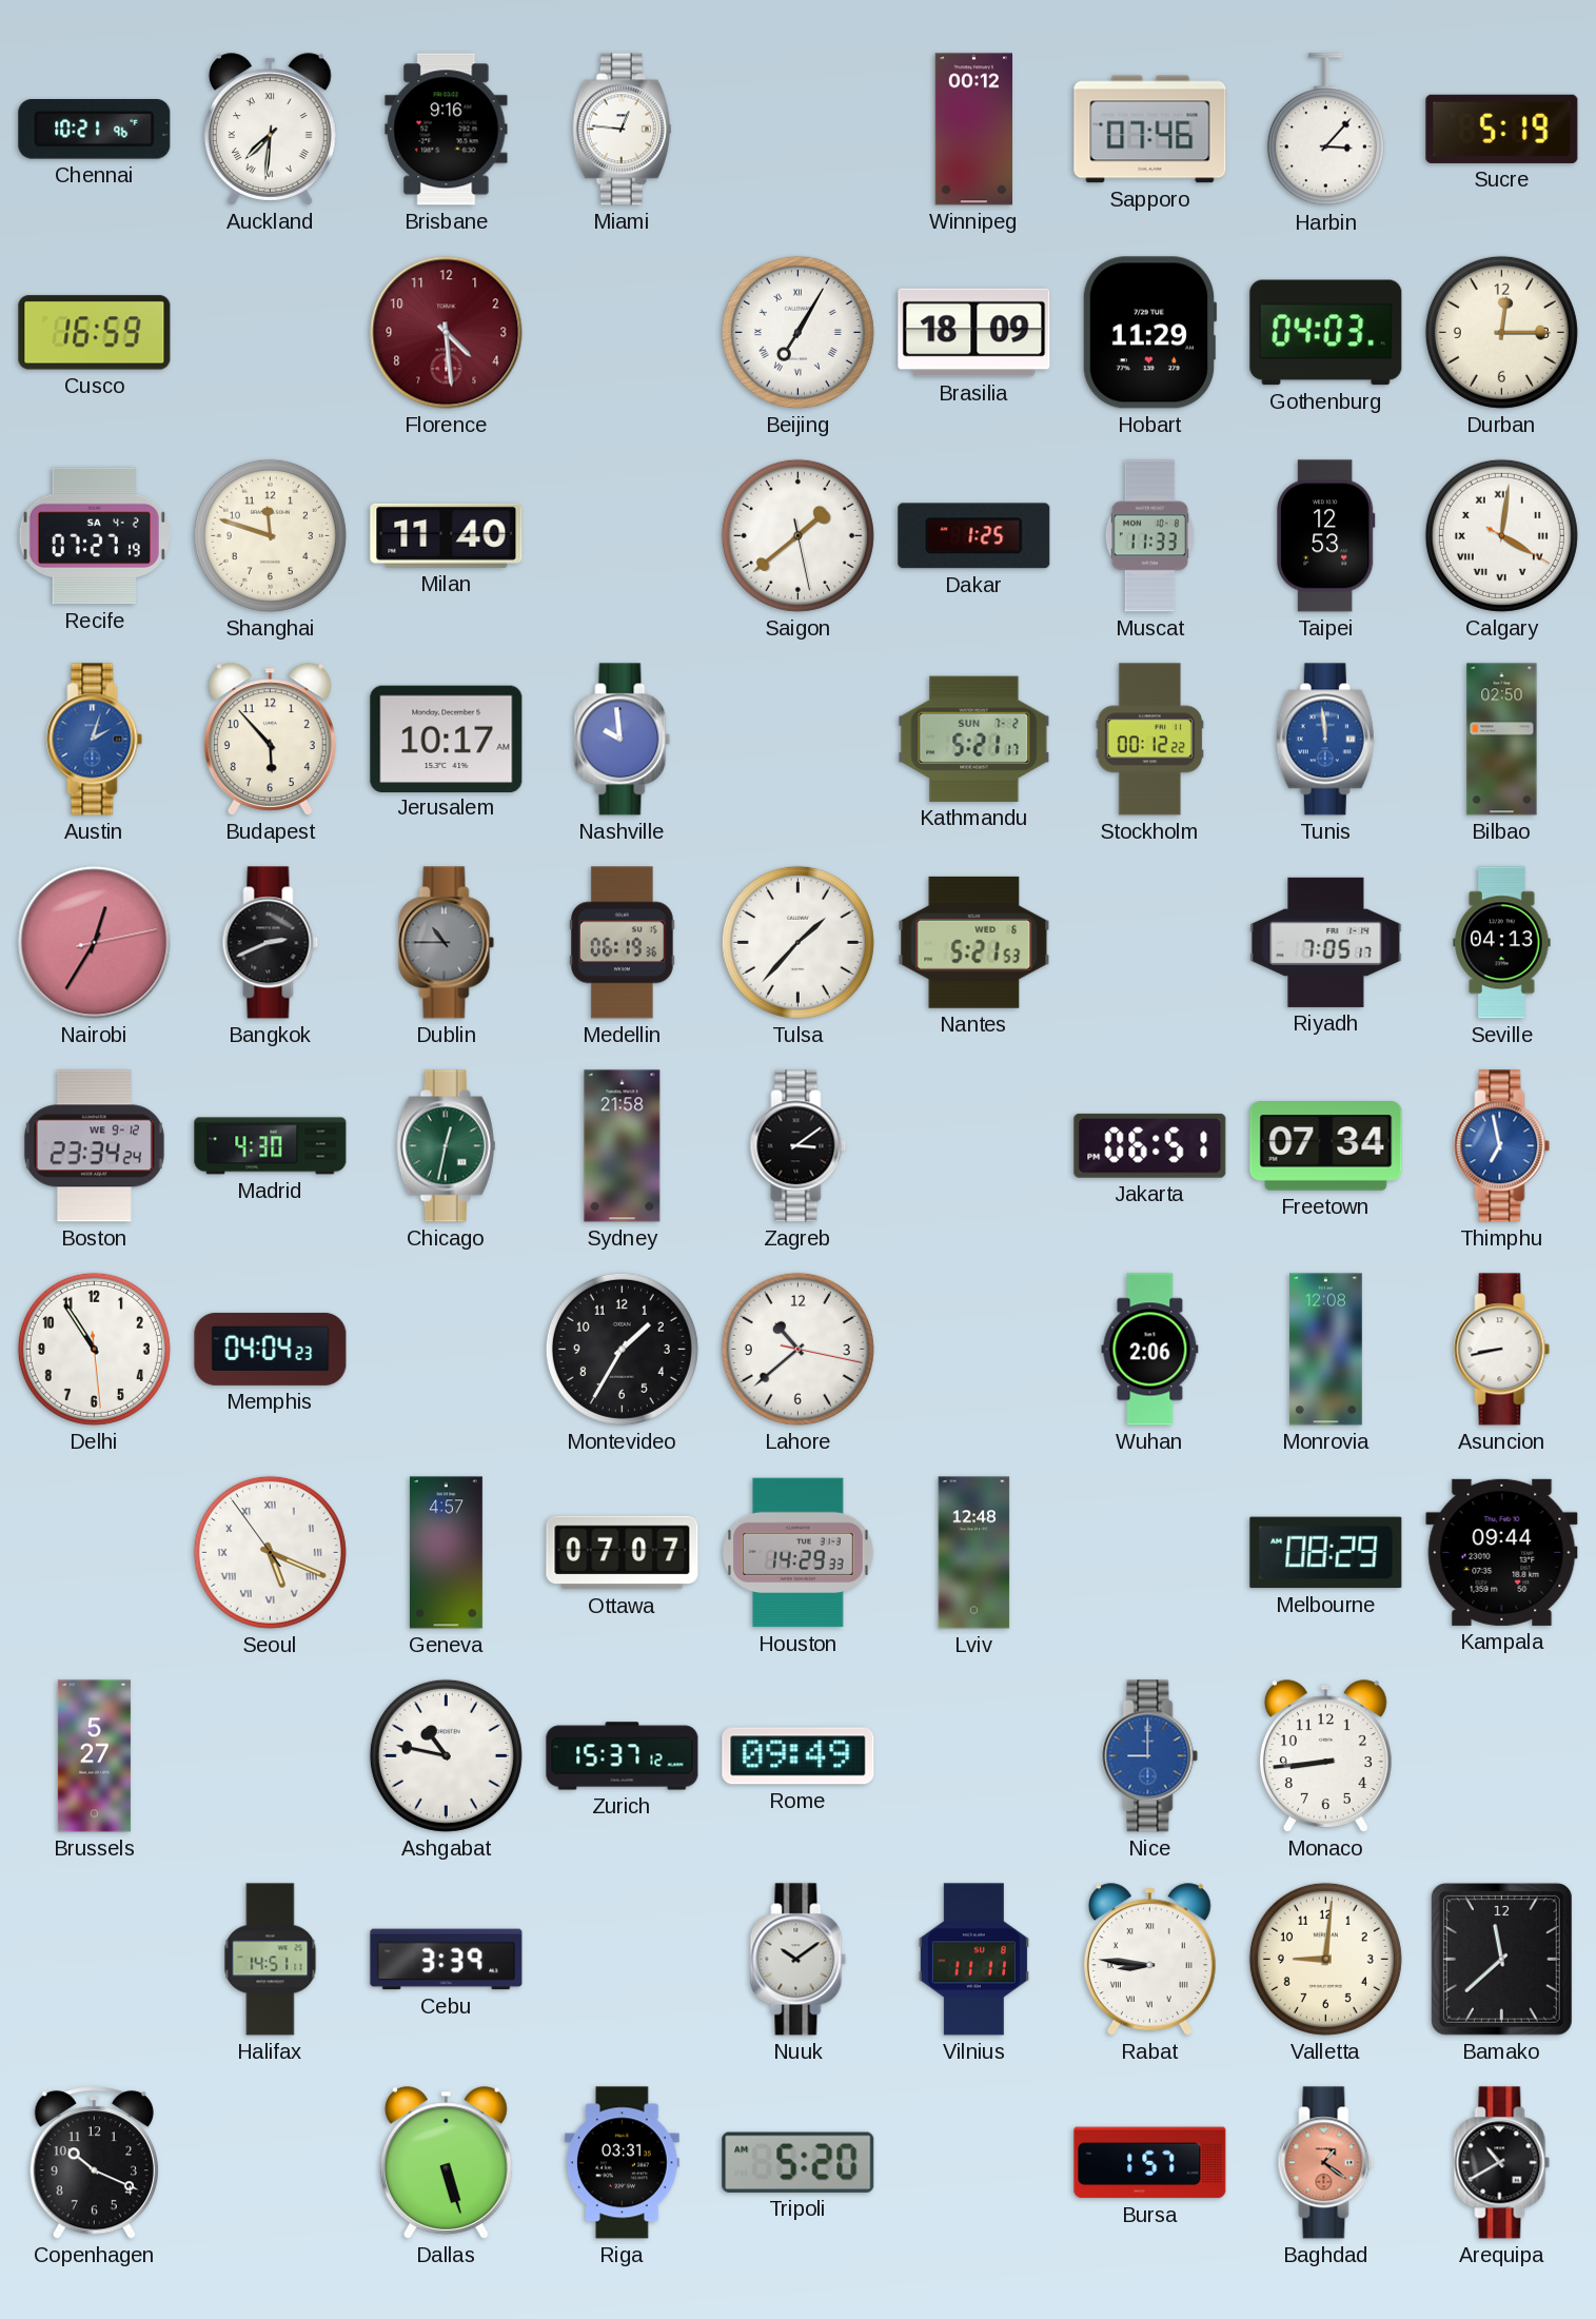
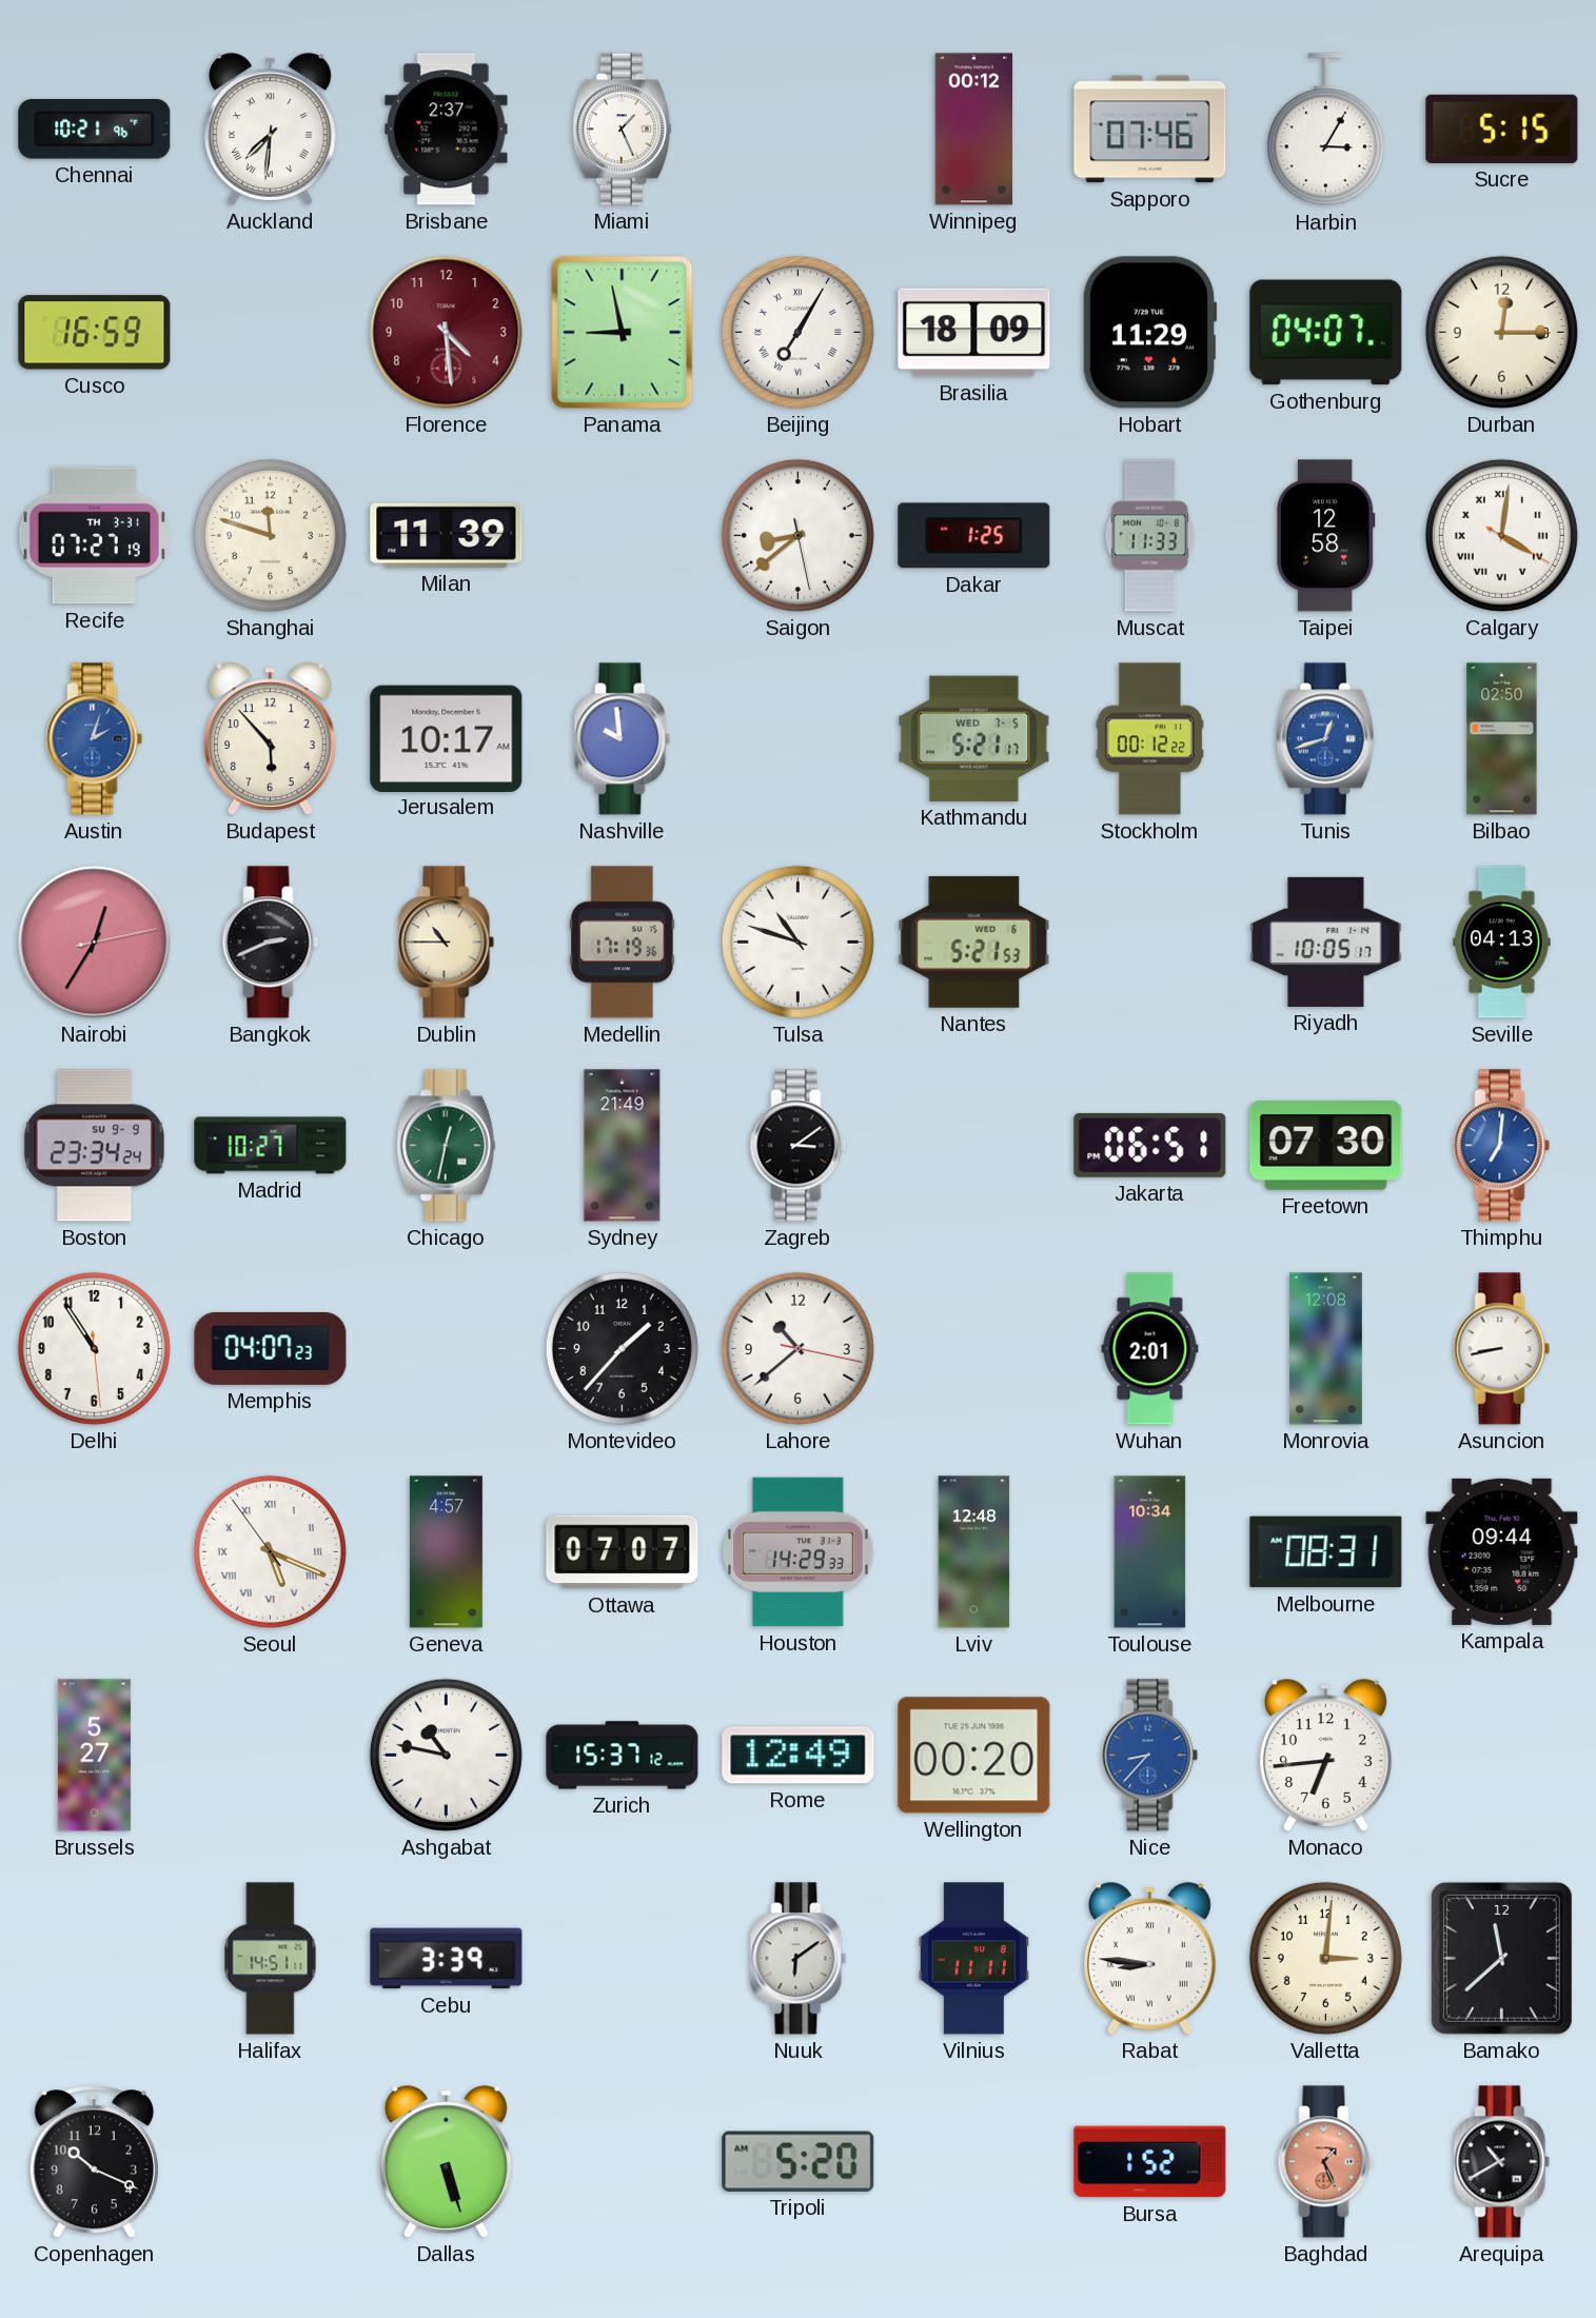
Brisbane: 9:16 -> 2:37
Miami: 12:46 -> 1:26
Harbin: 3:07 -> 3:05
Sucre: 5:19 -> 5:15
Panama: none -> 8:58
Gothenburg: 04:03 -> 04:07
Recife date: SA 4-2 -> TH 3-31
Milan: 11:40 -> 11:39
Saigon: 1:38 -> 8:38
Taipei: 12:53 -> 12:58
Kathmandu date: SUN 7-2 -> WED 7-5
Tunis: 11:59 -> 12:42
Dublin dial: grey -> cream
Medellin: 06:19 -> 17:19
Tulsa: 1:37 -> 10:48
Riyadh: 7:05 -> 10:05
Boston date: WE 9-12 -> SU 9-9
Madrid: 4:30 -> 10:27
Sydney: 21:58 -> 21:49
Freetown: 07:34 -> 07:30
Thimphu: 6:58 -> 7:01
Memphis: 04:04 -> 04:07
Montevideo: 1:35 -> 1:37
Wuhan: 2:06 -> 2:01
Toulouse: none -> 10:34
Melbourne: 08:29 -> 08:31
Rome: 09:49 -> 12:49
Wellington: none -> 00:20
Nice: 9:00 -> 8:37
Monaco: 8:44 -> 6:44
Nuuk: 10:09 -> 6:09
Valletta: 9:01 -> 3:01
Riga: 03:31 -> none
Bursa: 1:57 -> 1:52
Baghdad: 1:21 -> 1:26
